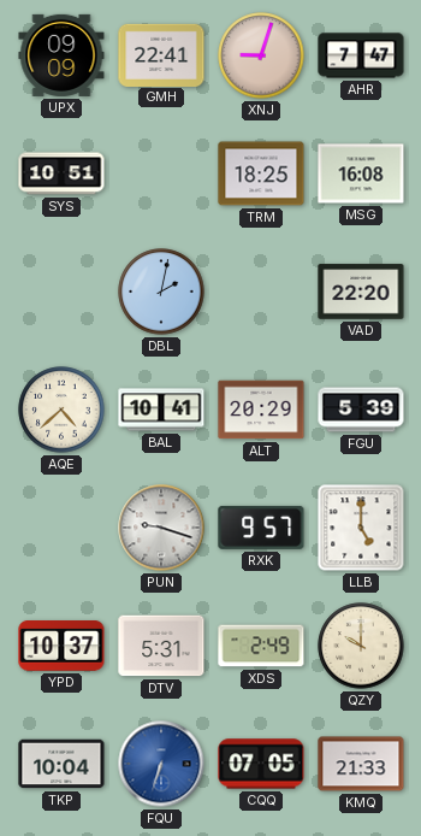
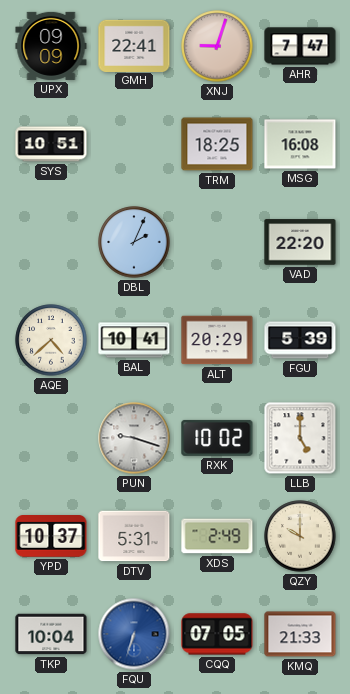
DBL: 2:02 -> 2:04
RXK: 9:57 -> 10:02
